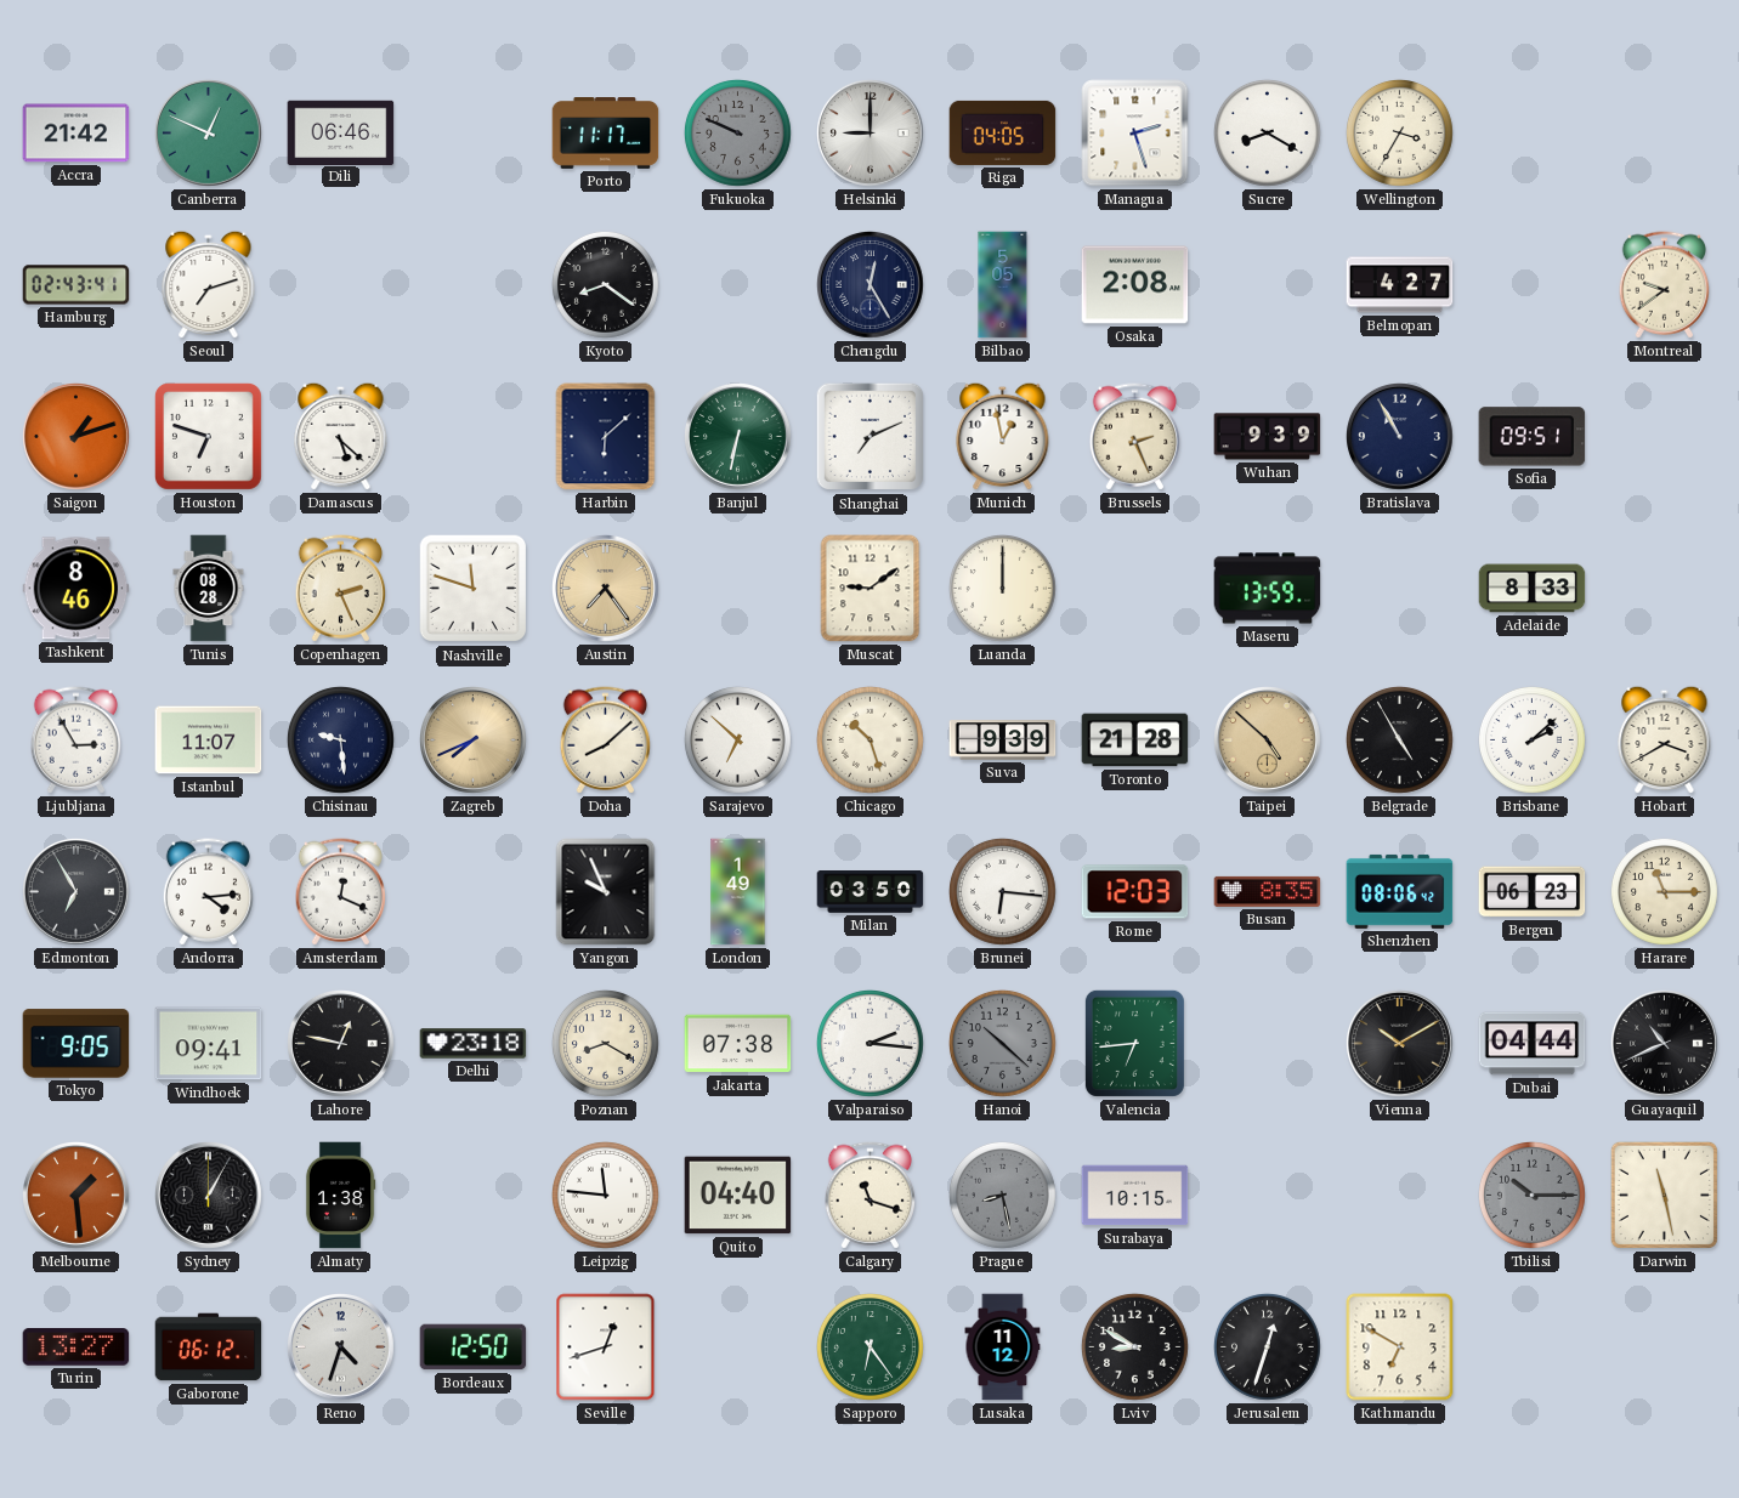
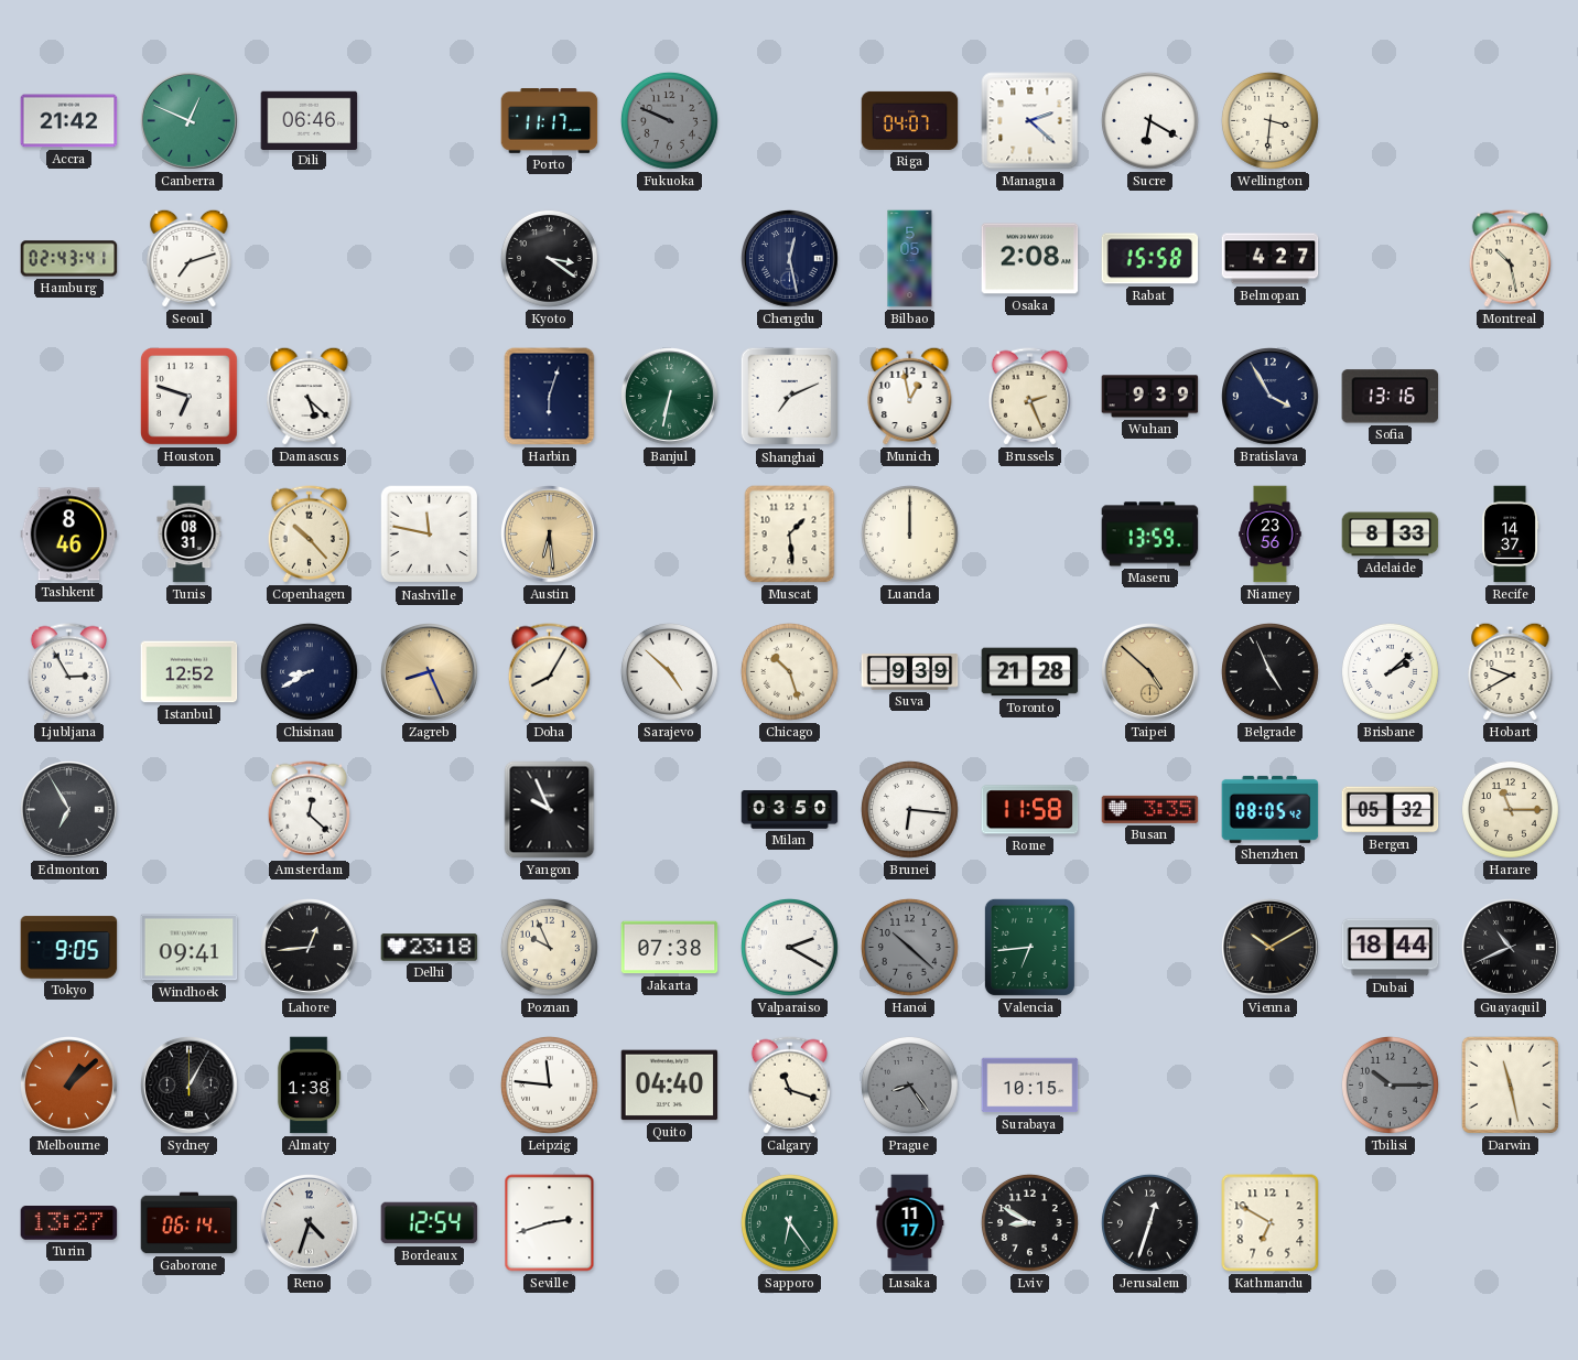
Helsinki: 9:00 -> none
Riga: 04:05 -> 04:07
Managua: 2:27 -> 2:22
Sucre: 8:20 -> 6:20
Wellington: 3:35 -> 3:31
Kyoto: 8:21 -> 3:21
Chengdu: 12:25 -> 12:28
Rabat: none -> 15:58
Montreal: 9:39 -> 10:28
Saigon: 1:12 -> none
Harbin: 6:08 -> 6:03
Bratislava: 10:55 -> 3:55
Sofia: 09:51 -> 13:16
Tunis: 08:28 -> 08:31
Copenhagen: 2:26 -> 10:23
Nashville: 11:48 -> 11:47
Austin: 7:24 -> 6:29
Muscat: 9:09 -> 1:29
Niamey: none -> 23:56
Recife: none -> 14:37
Istanbul: 11:07 -> 12:52
Chisinau: 9:29 -> 8:40
Zagreb: 7:41 -> 8:26
Doha: 8:08 -> 8:05
Sarajevo: 6:52 -> 4:52
Belgrade: 4:55 -> 4:56
Hobart: 3:40 -> 9:40
Andorra: 4:14 -> none
Amsterdam: 12:19 -> 12:22
London: 1:49 -> none
Rome: 12:03 -> 11:58
Busan: 8:35 -> 3:35
Shenzhen: 08:06 -> 08:05
Bergen: 06:23 -> 05:32
Lahore: 12:47 -> 12:44
Poznan: 8:20 -> 9:56
Valparaiso: 2:16 -> 2:20
Dubai: 04:44 -> 18:44
Melbourne: 1:29 -> 1:08
Prague: 8:28 -> 8:24
Gaborone: 06:12 -> 06:14
Bordeaux: 12:50 -> 12:54
Seville: 12:42 -> 2:42
Lusaka: 11:12 -> 11:17
